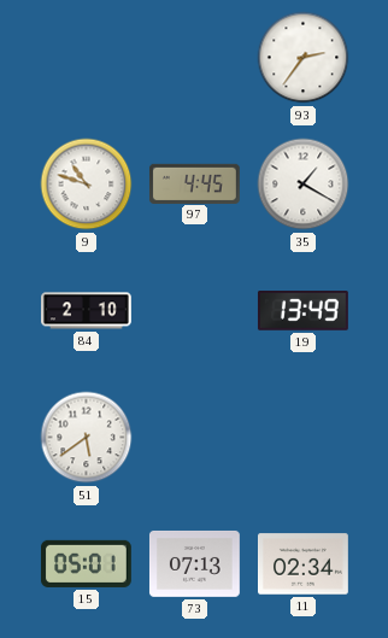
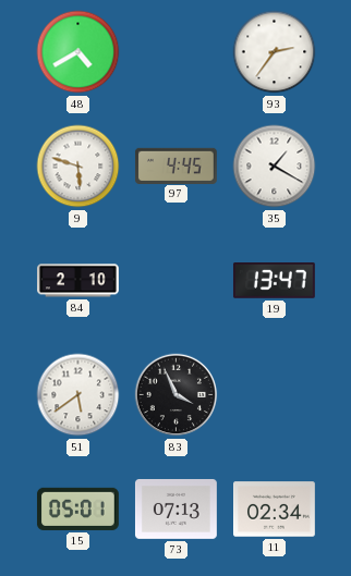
48: none -> 4:40
9: 10:48 -> 5:48
19: 13:49 -> 13:47
83: none -> 3:56
